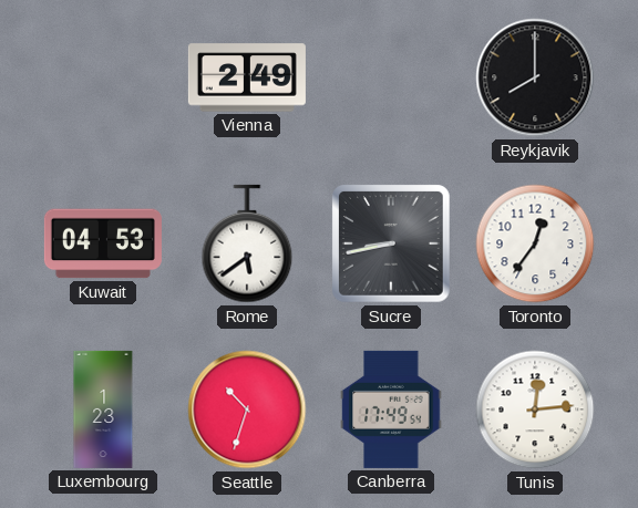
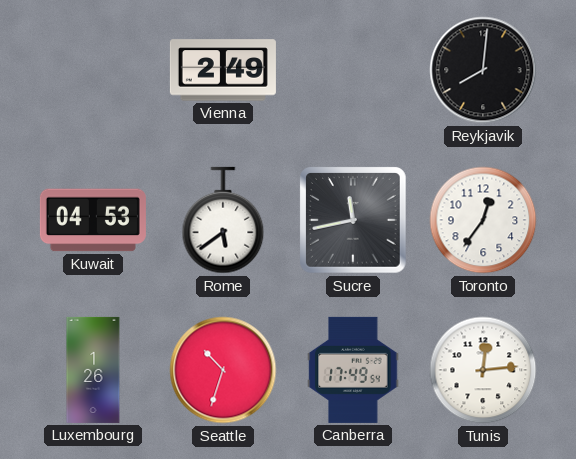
Reykjavik: 8:00 -> 8:01
Sucre: 8:43 -> 11:43
Luxembourg: 1:23 -> 1:26
